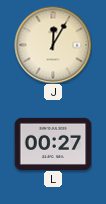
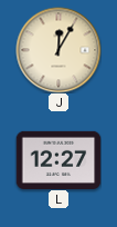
L: 00:27 -> 12:27
